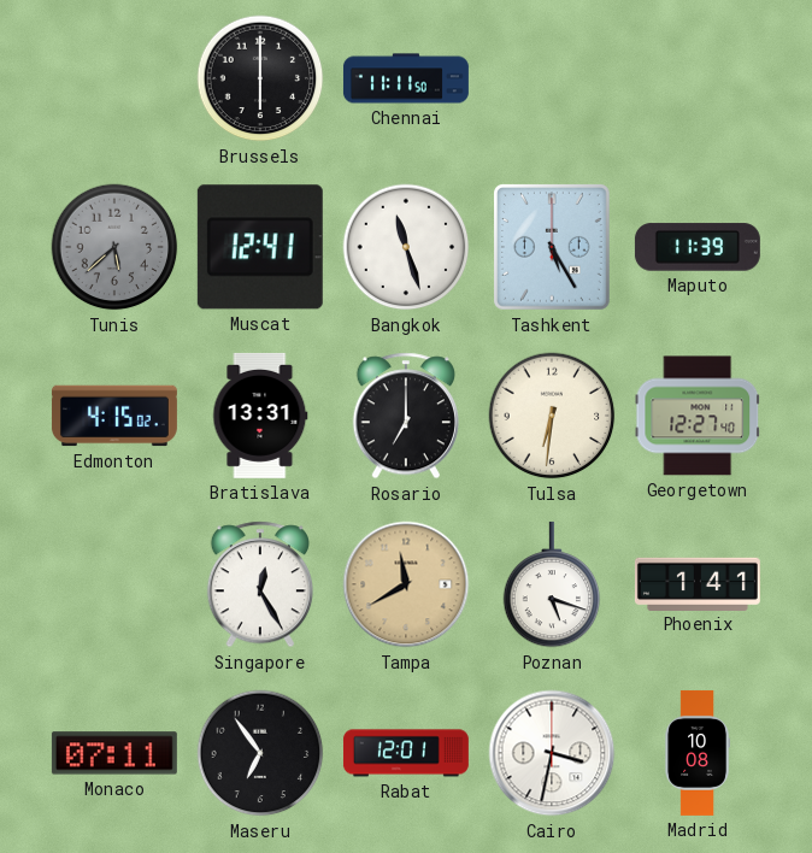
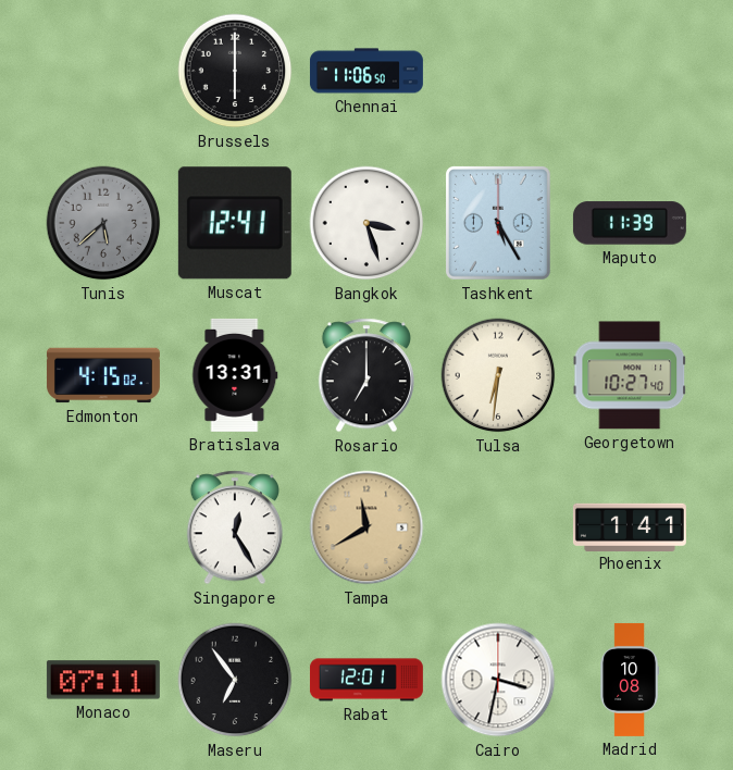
Chennai: 11:11 -> 11:06
Bangkok: 11:27 -> 3:27
Georgetown: 12:27 -> 10:27
Poznan: 5:18 -> none
